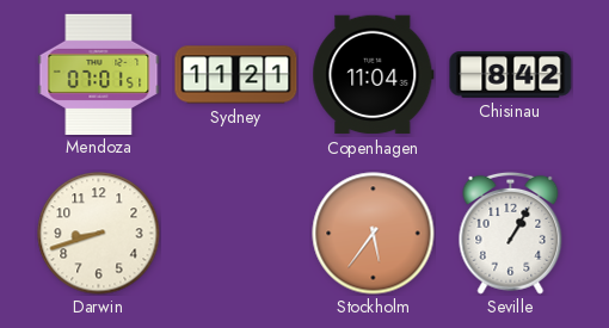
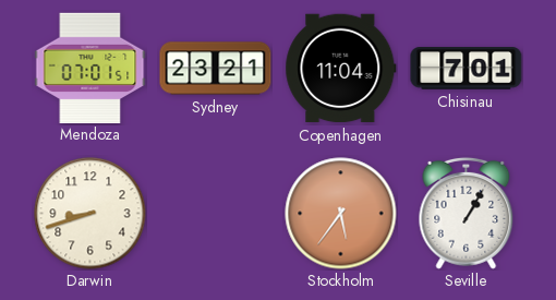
Sydney: 11:21 -> 23:21
Chisinau: 8:42 -> 7:01
